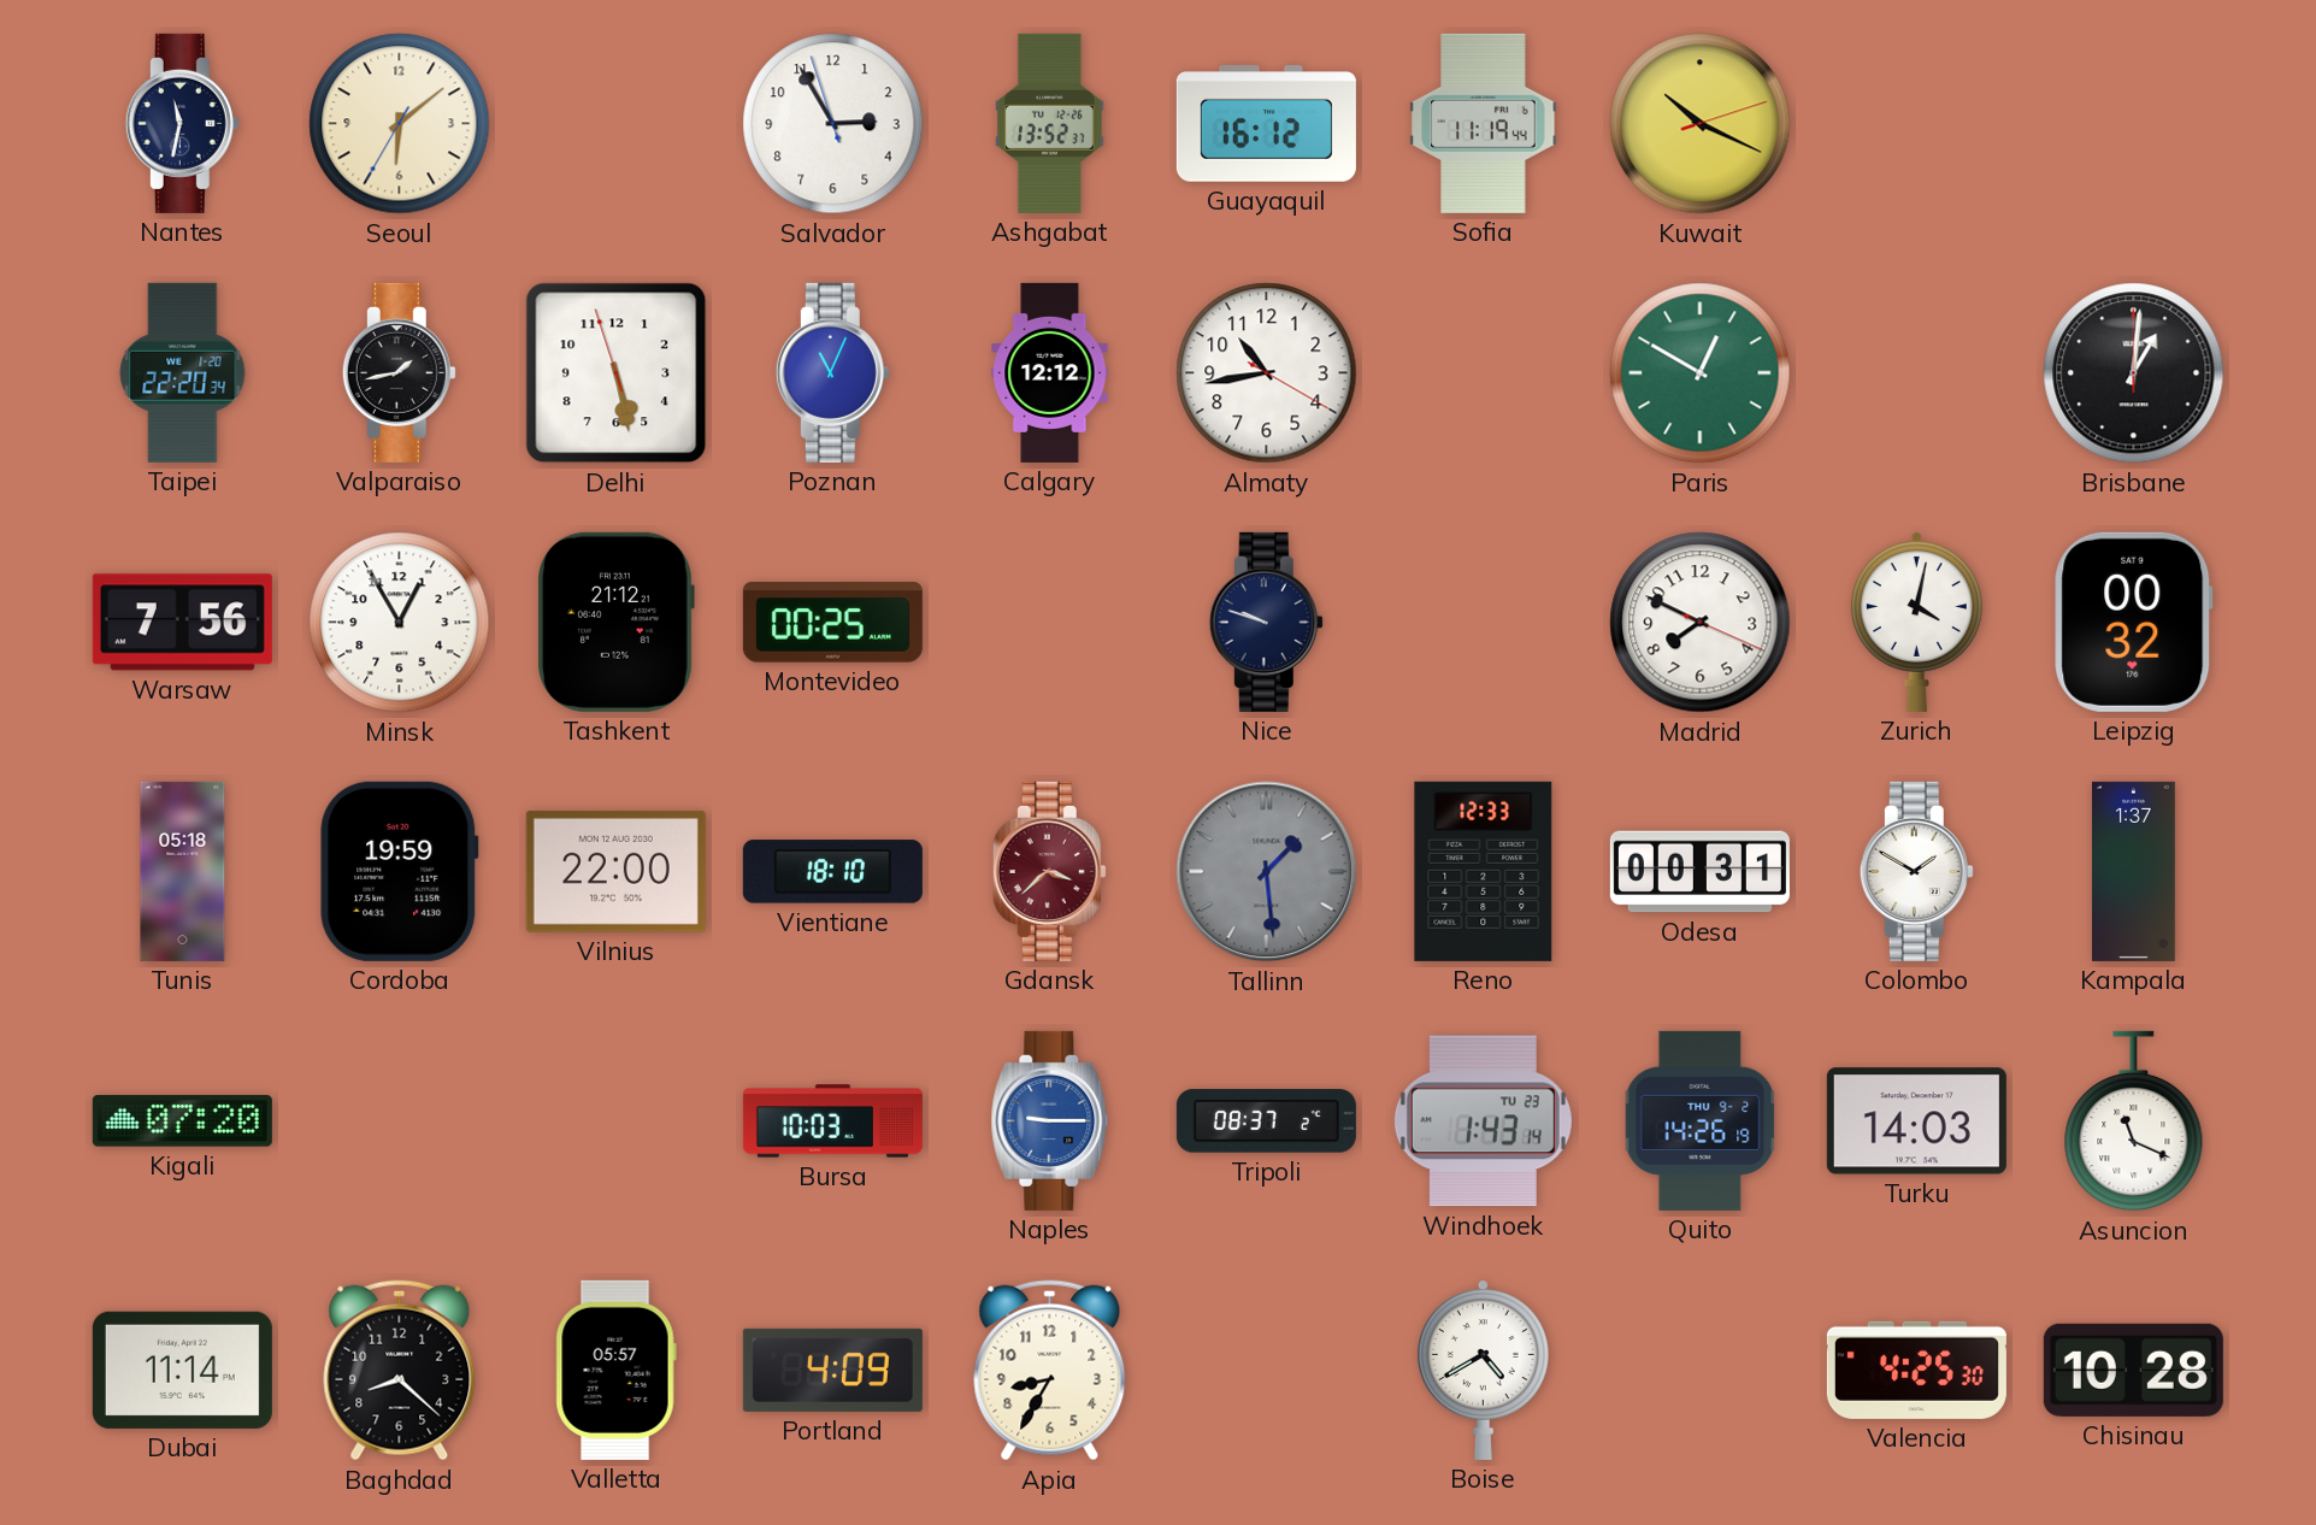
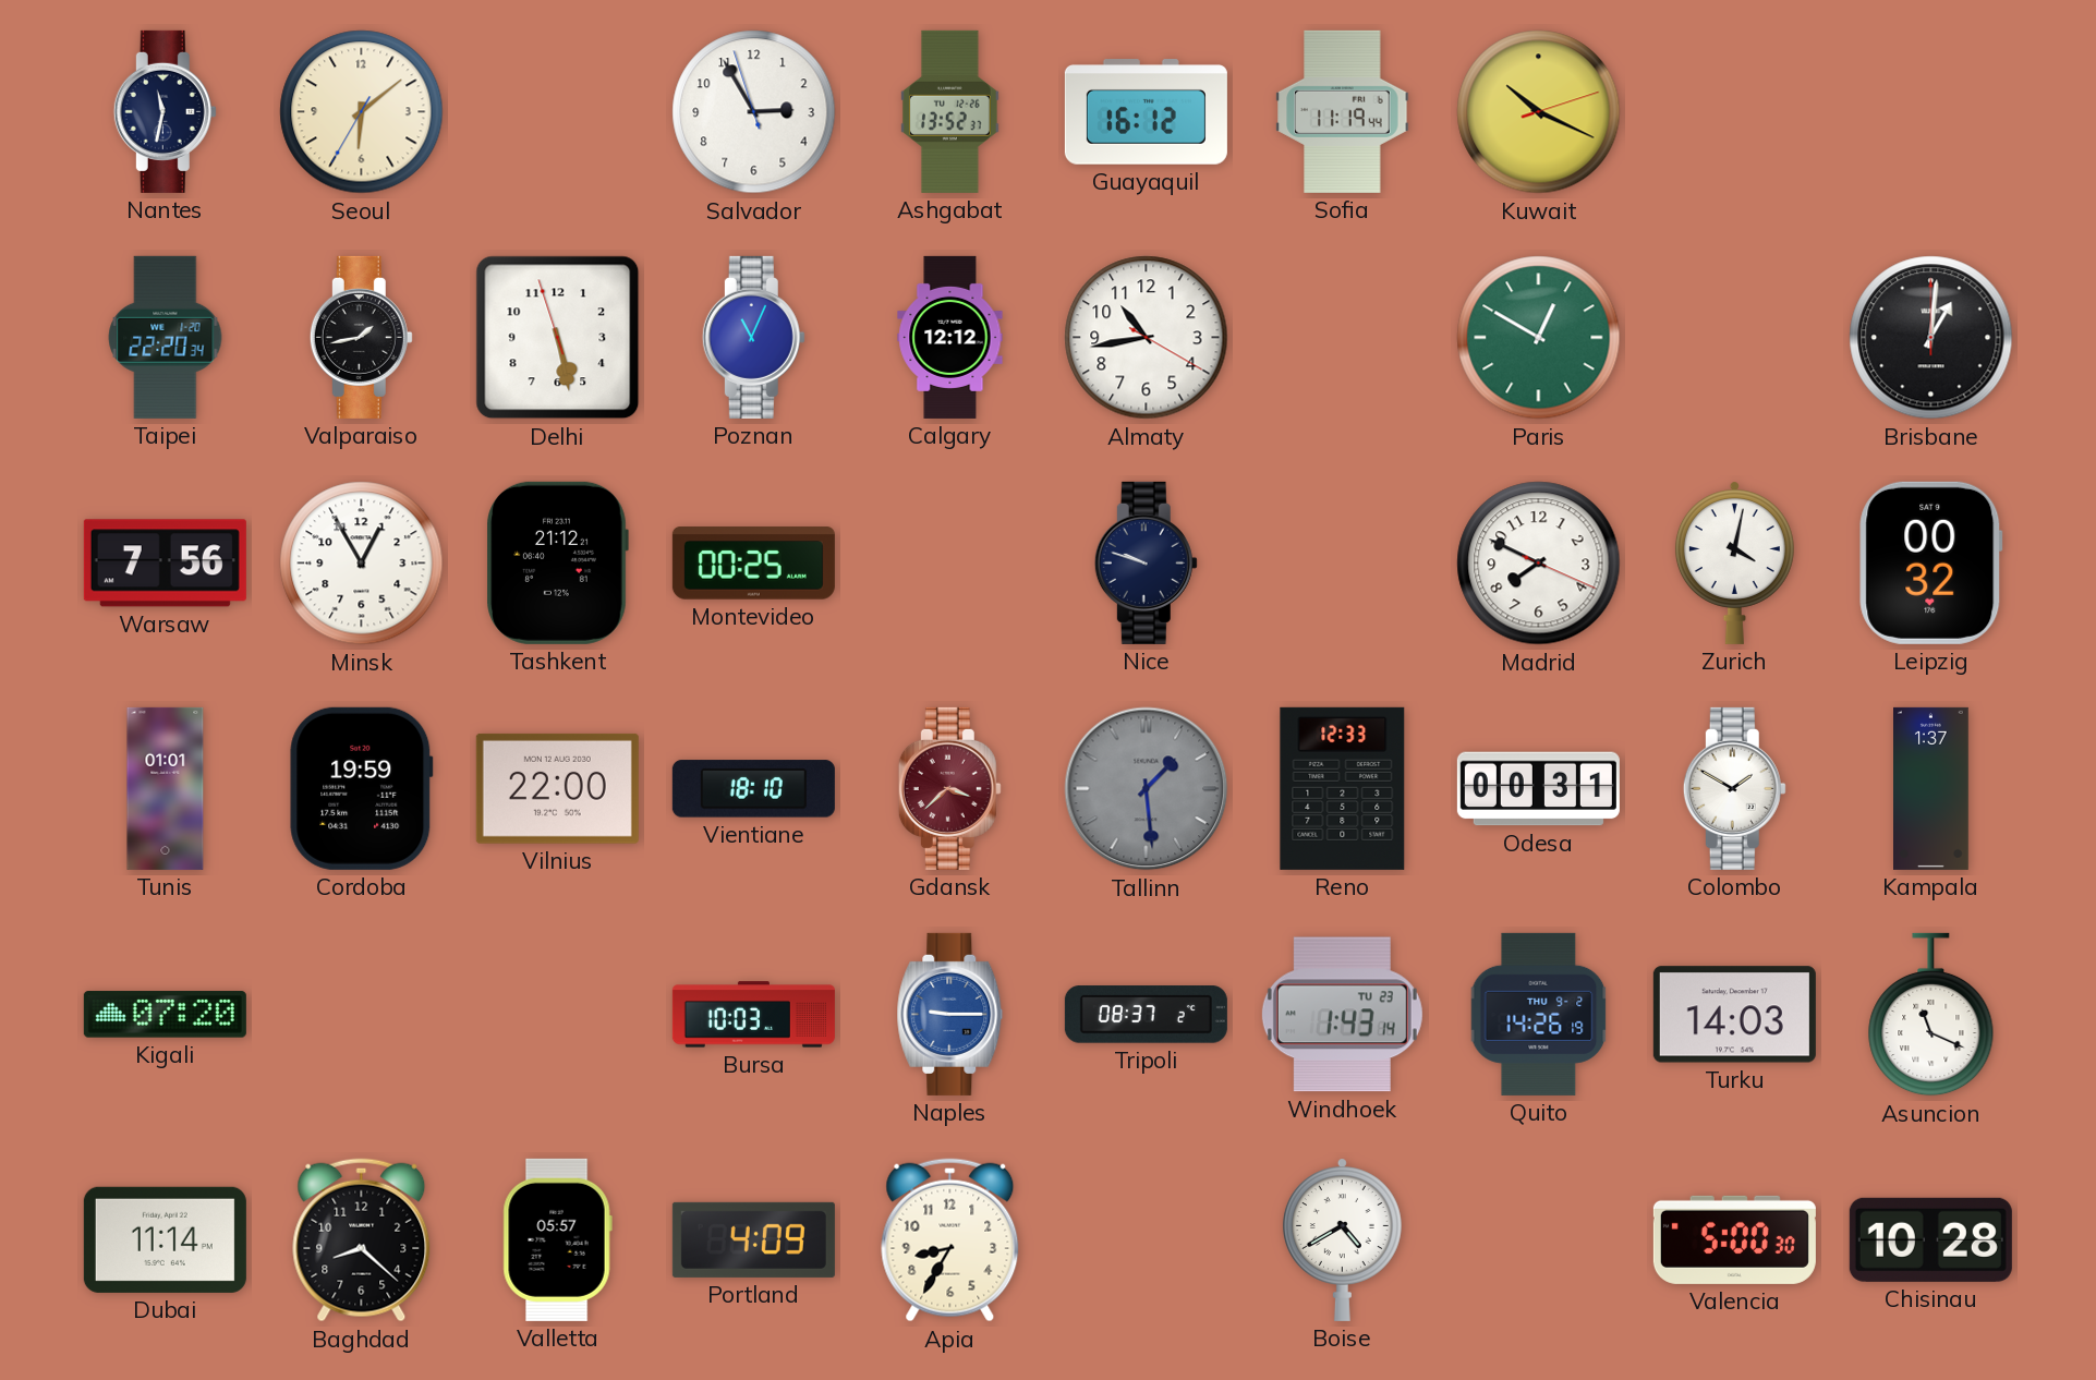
Tunis: 05:18 -> 01:01
Valencia: 4:25 -> 5:00
